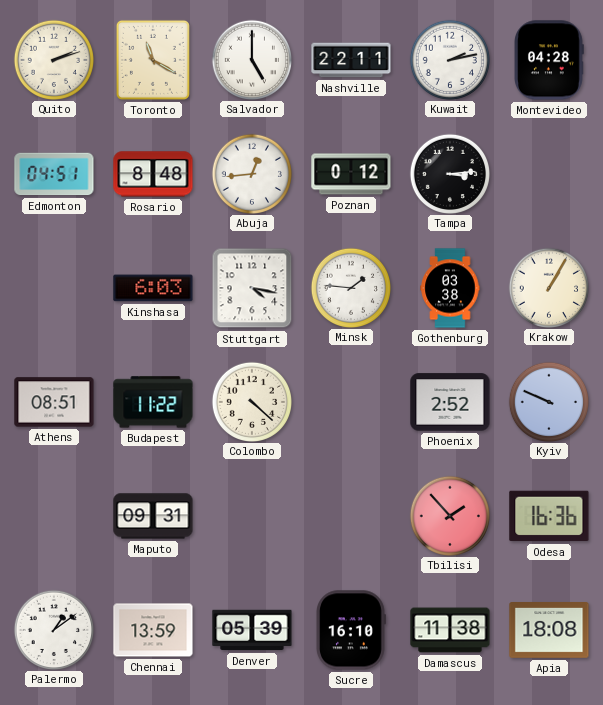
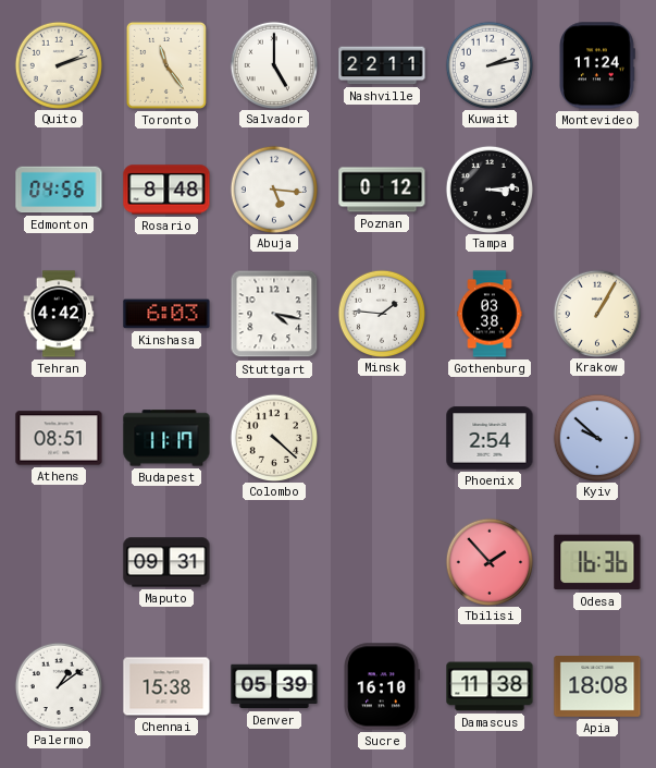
Toronto: 11:20 -> 11:24
Montevideo: 04:28 -> 11:24
Edmonton: 04:51 -> 04:56
Abuja: 12:44 -> 5:16
Tehran: none -> 4:42
Budapest: 11:22 -> 11:17
Phoenix: 2:52 -> 2:54
Kyiv: 9:49 -> 9:52
Chennai: 13:59 -> 15:38
